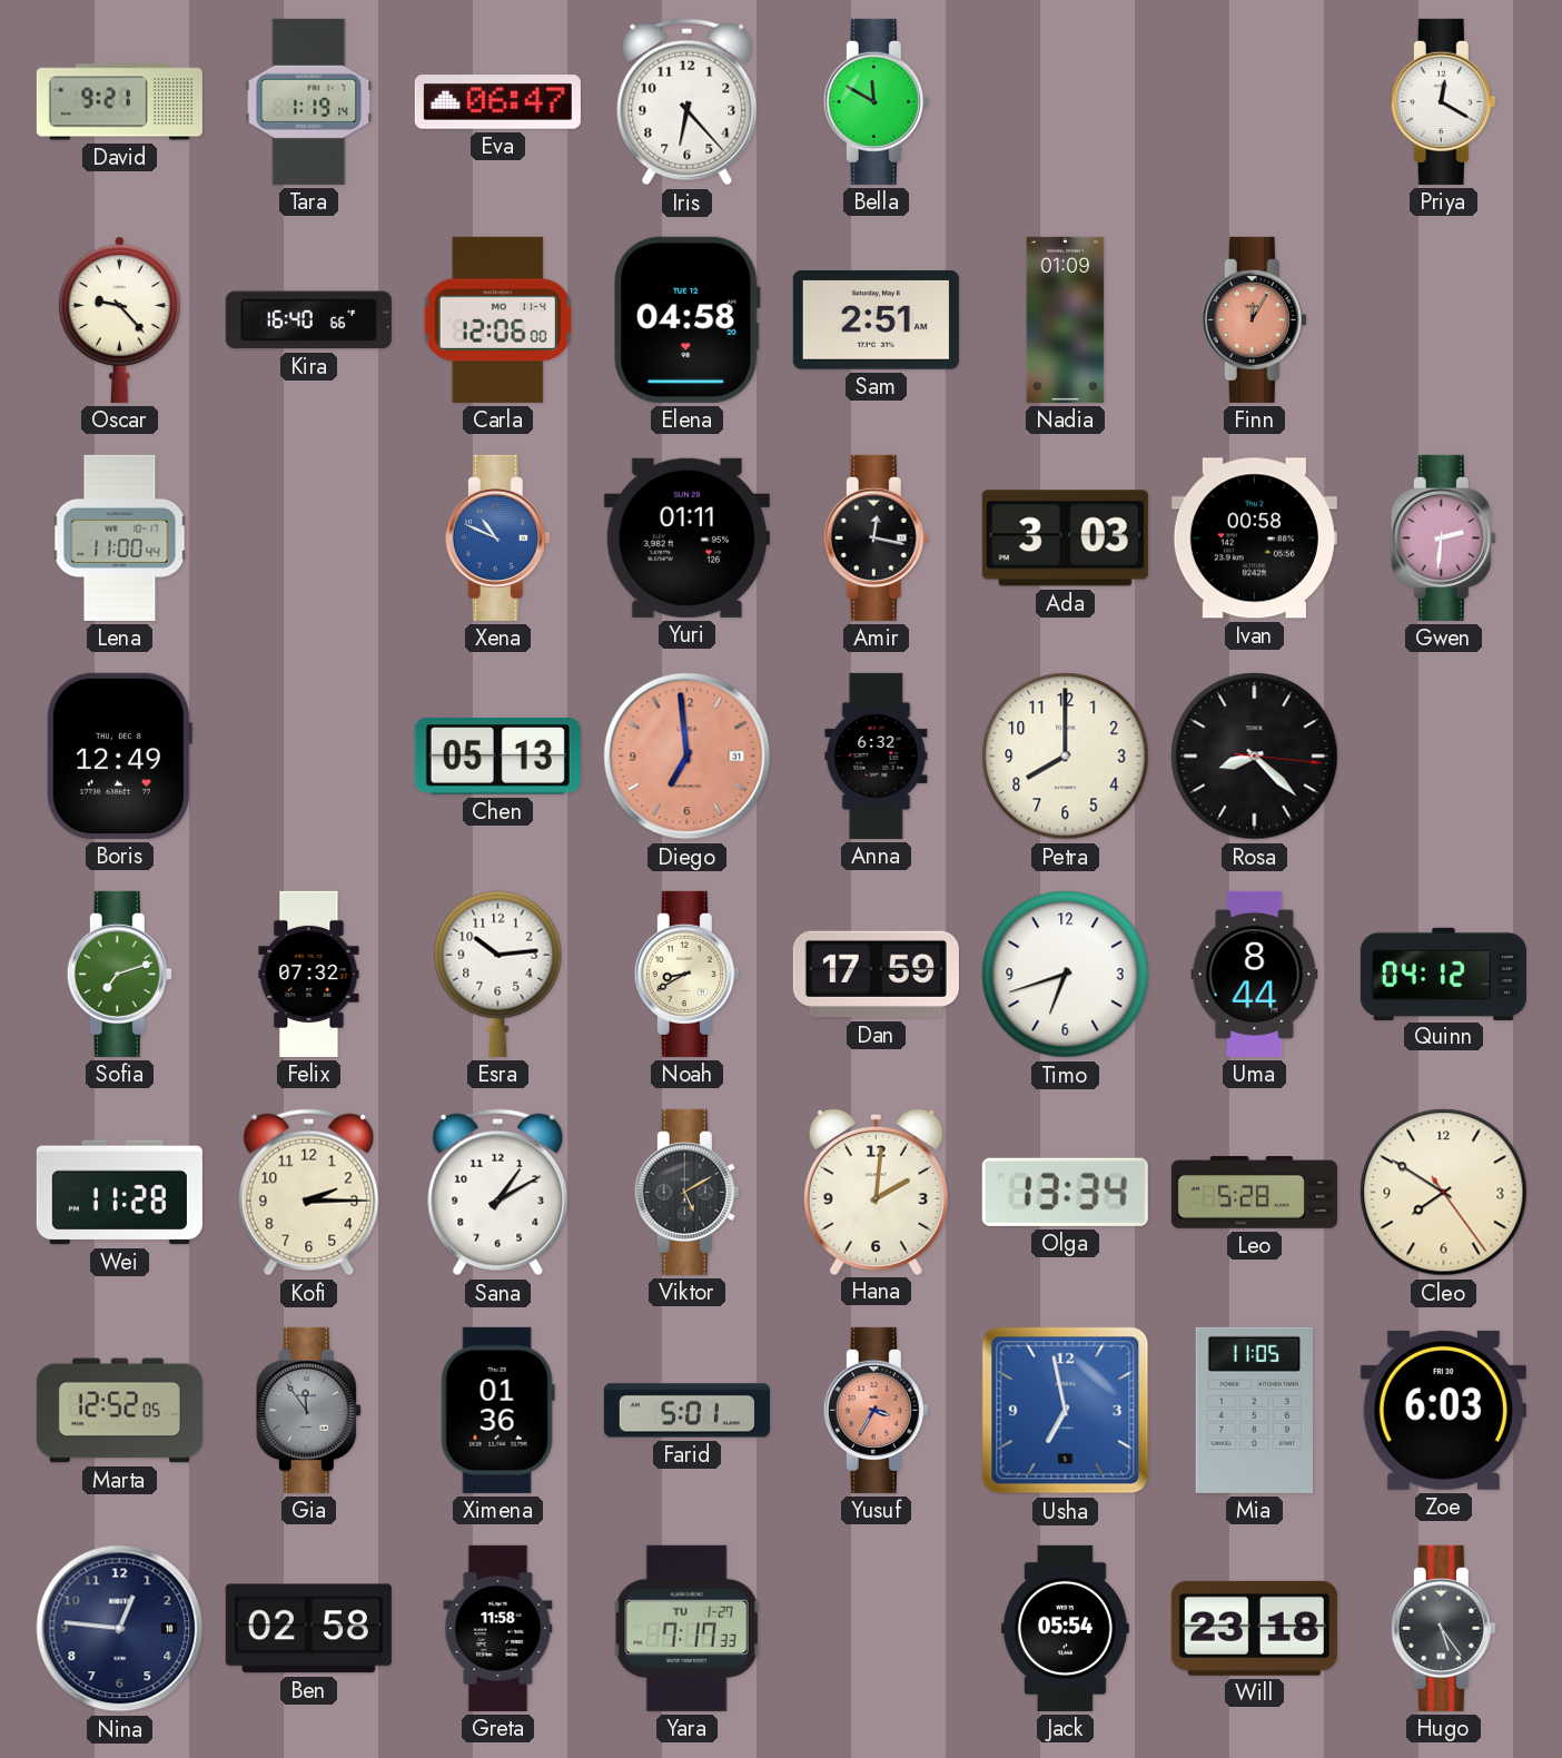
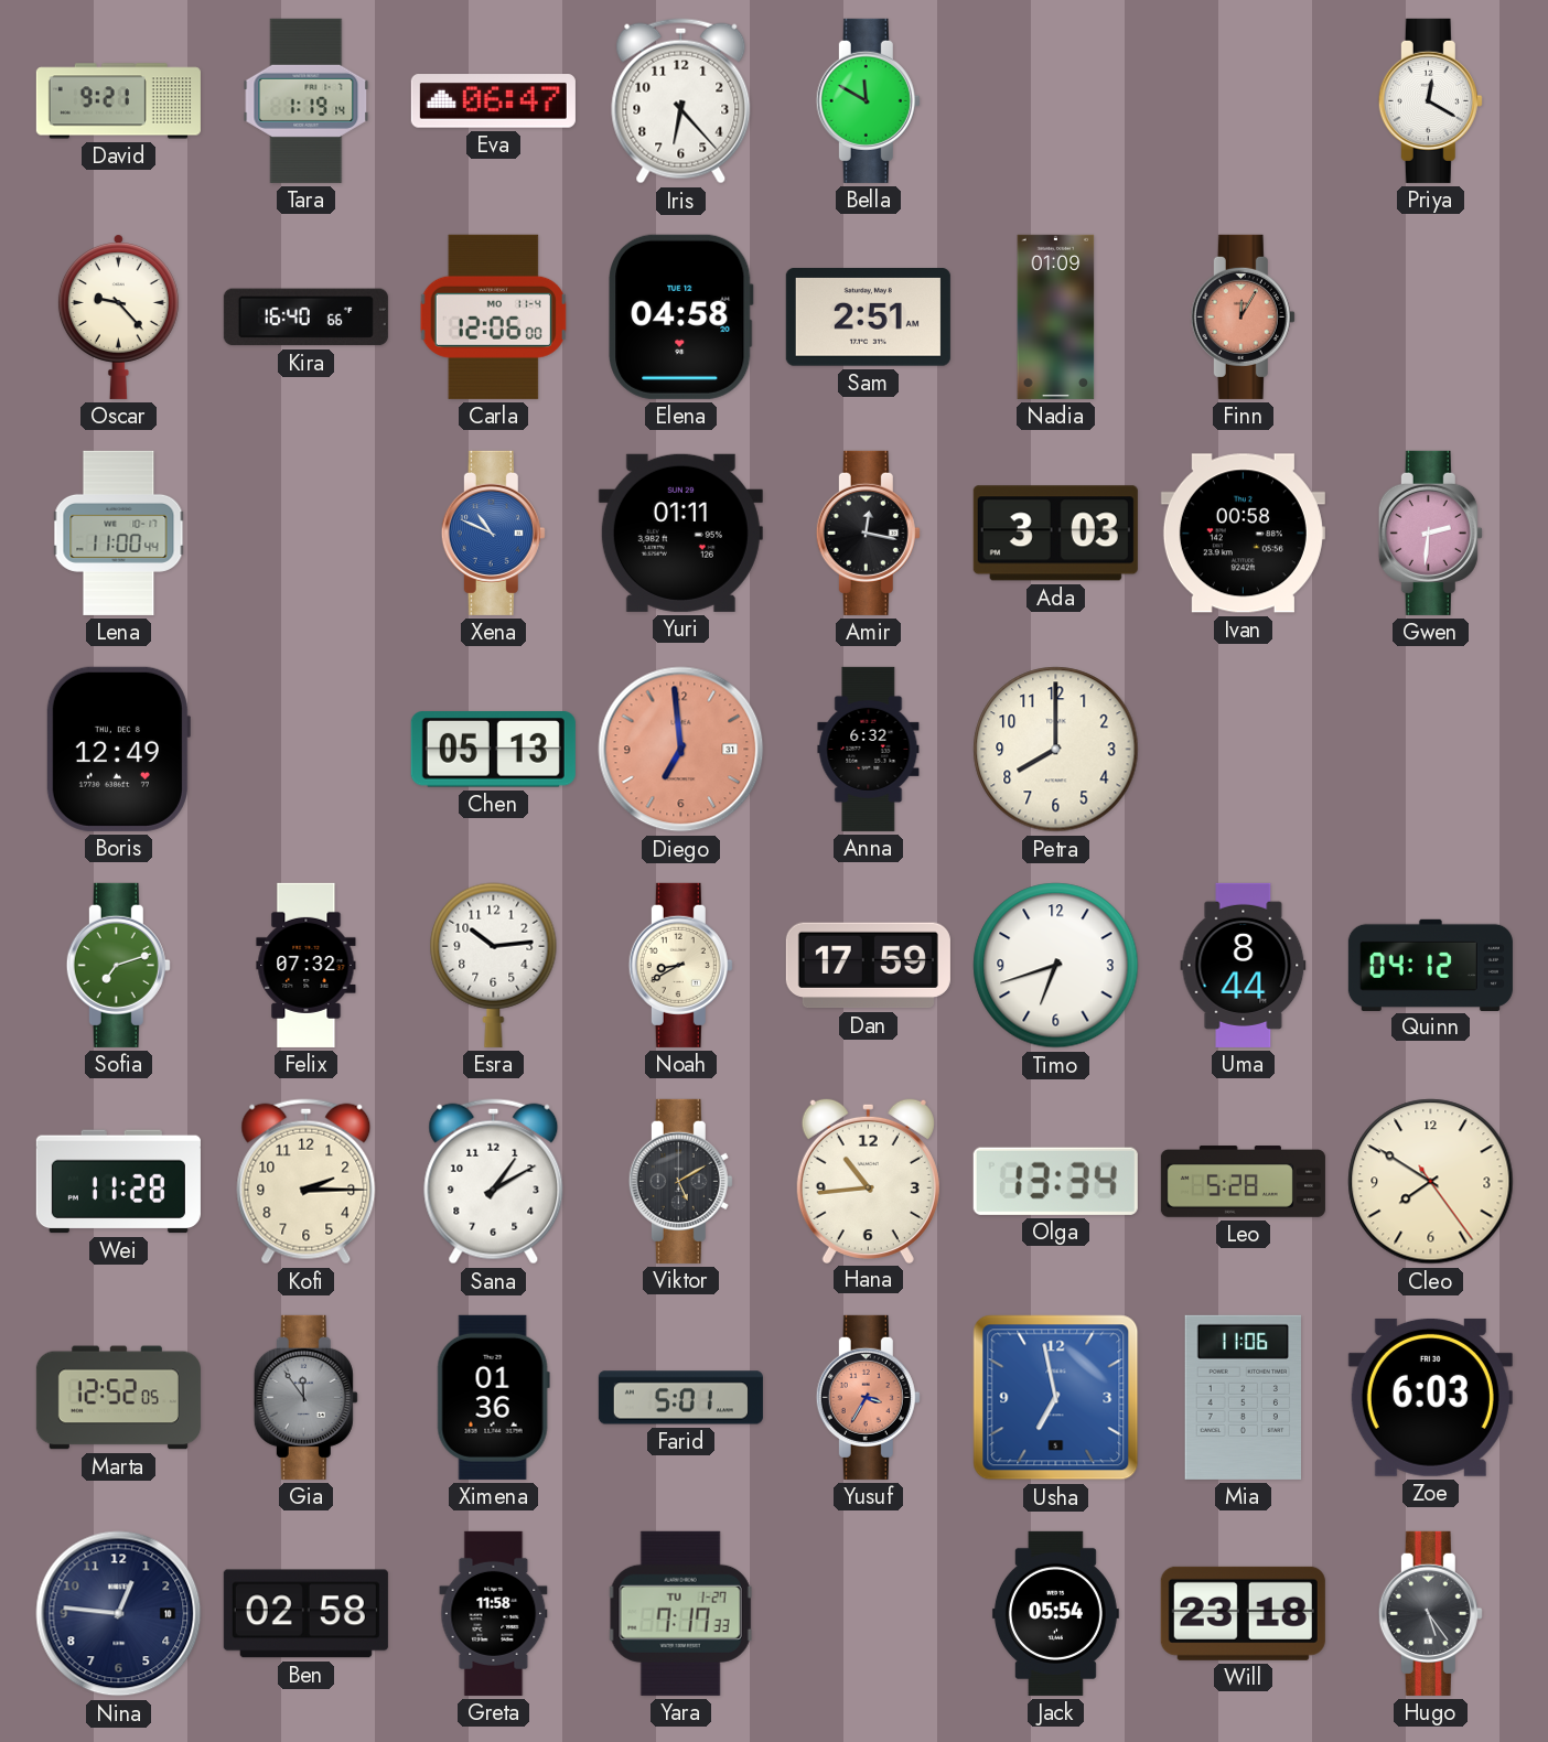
Rosa: 8:22 -> none
Hana: 2:01 -> 10:44
Mia: 11:05 -> 11:06
